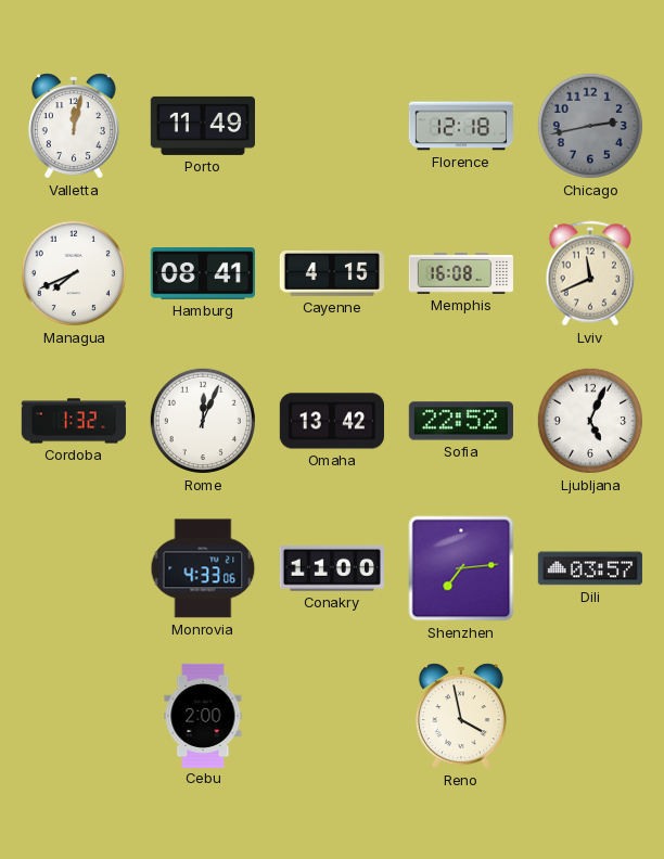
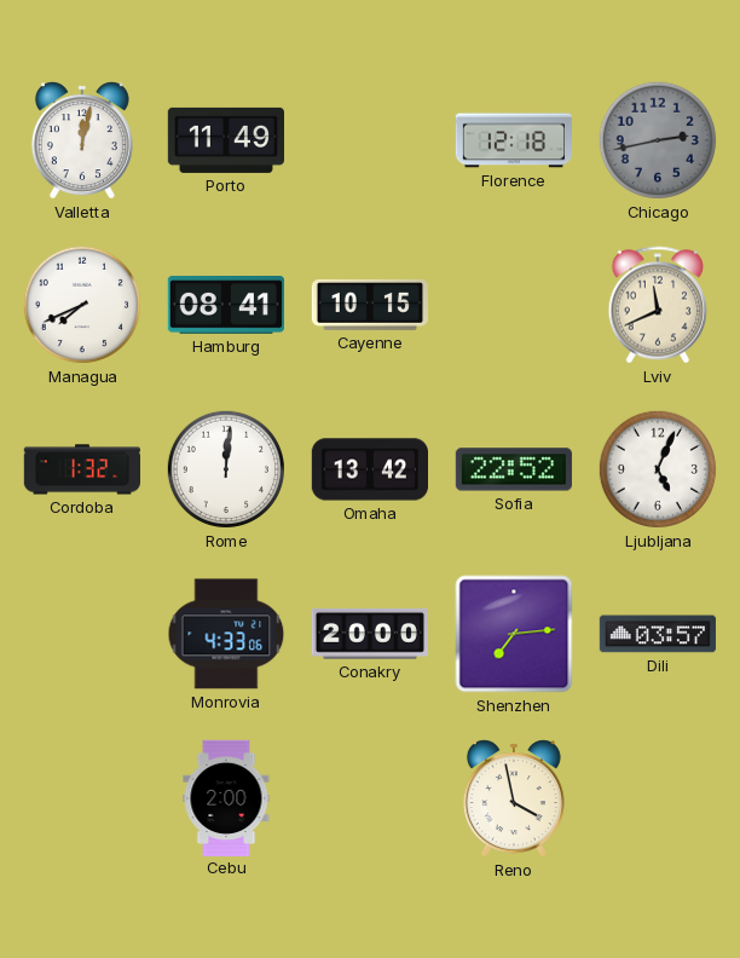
Cayenne: 4:15 -> 10:15
Memphis: 16:08 -> none
Rome: 12:04 -> 12:01
Conakry: 11:00 -> 20:00
